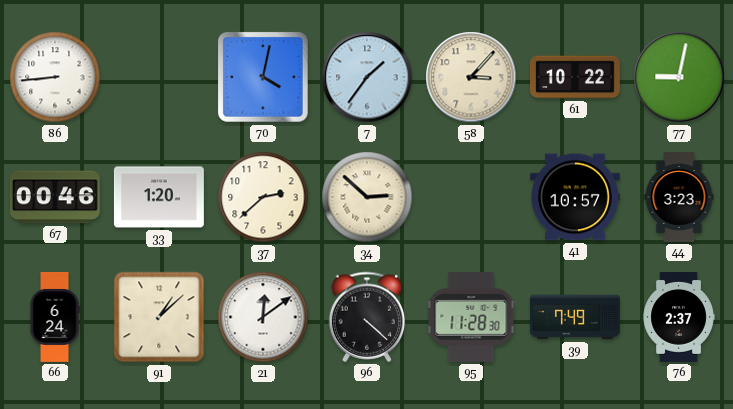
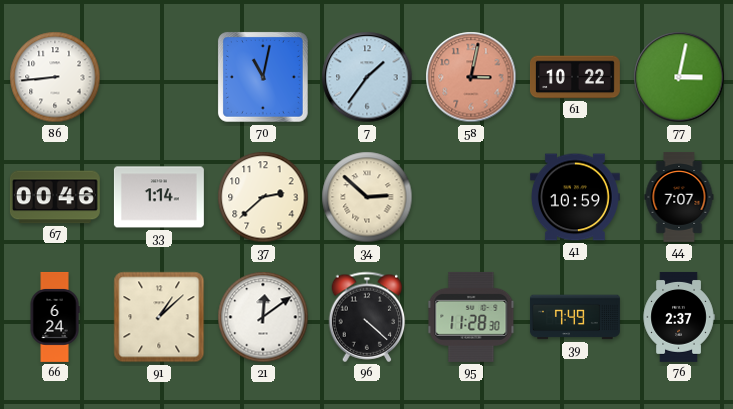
70: 4:02 -> 11:02
58: 3:07 -> 3:02
58 dial: cream -> salmon
77: 9:02 -> 3:02
33: 1:20 -> 1:14
41: 10:57 -> 10:59
44: 3:23 -> 7:07
